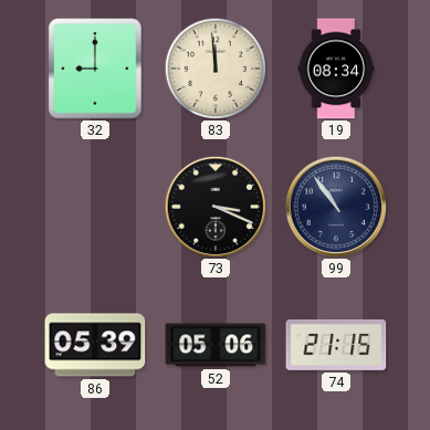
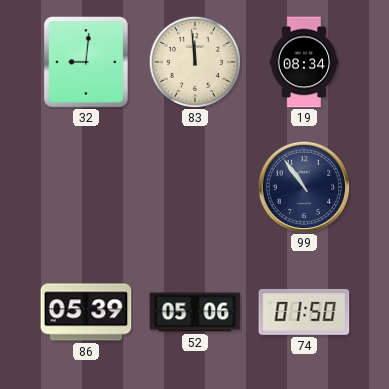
32: 9:00 -> 9:01
73: 3:19 -> none
74: 21:15 -> 01:50
